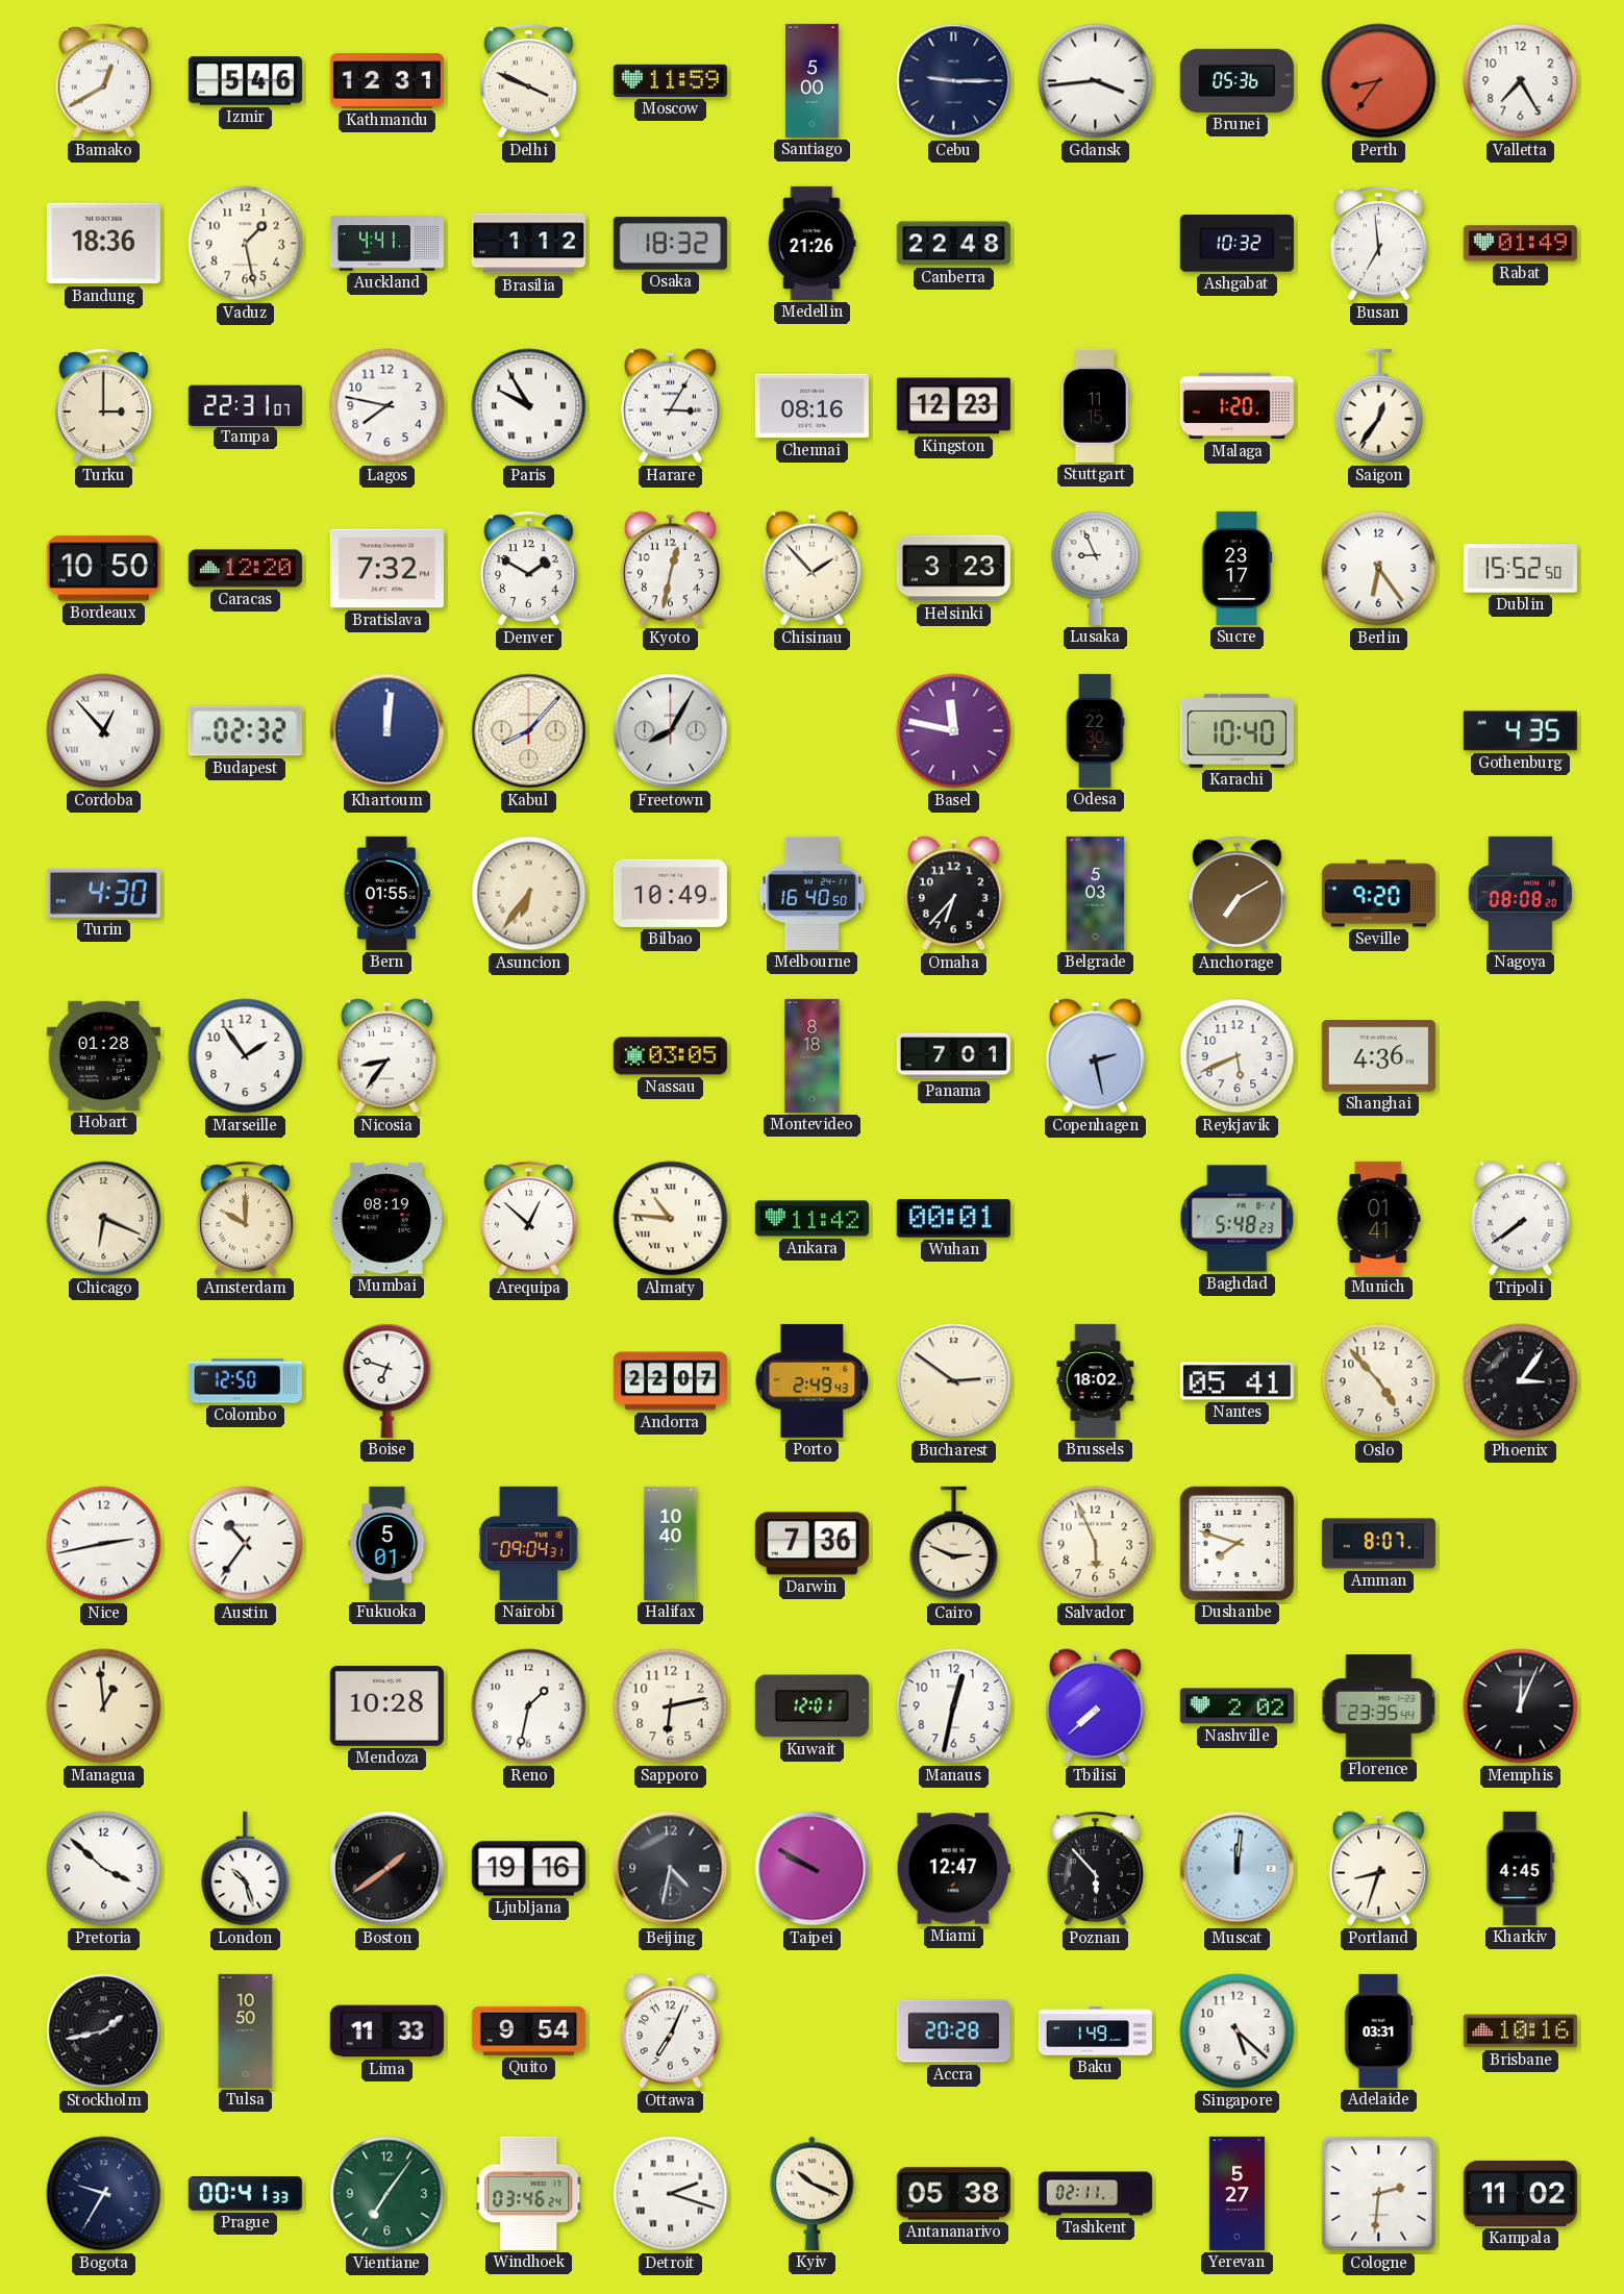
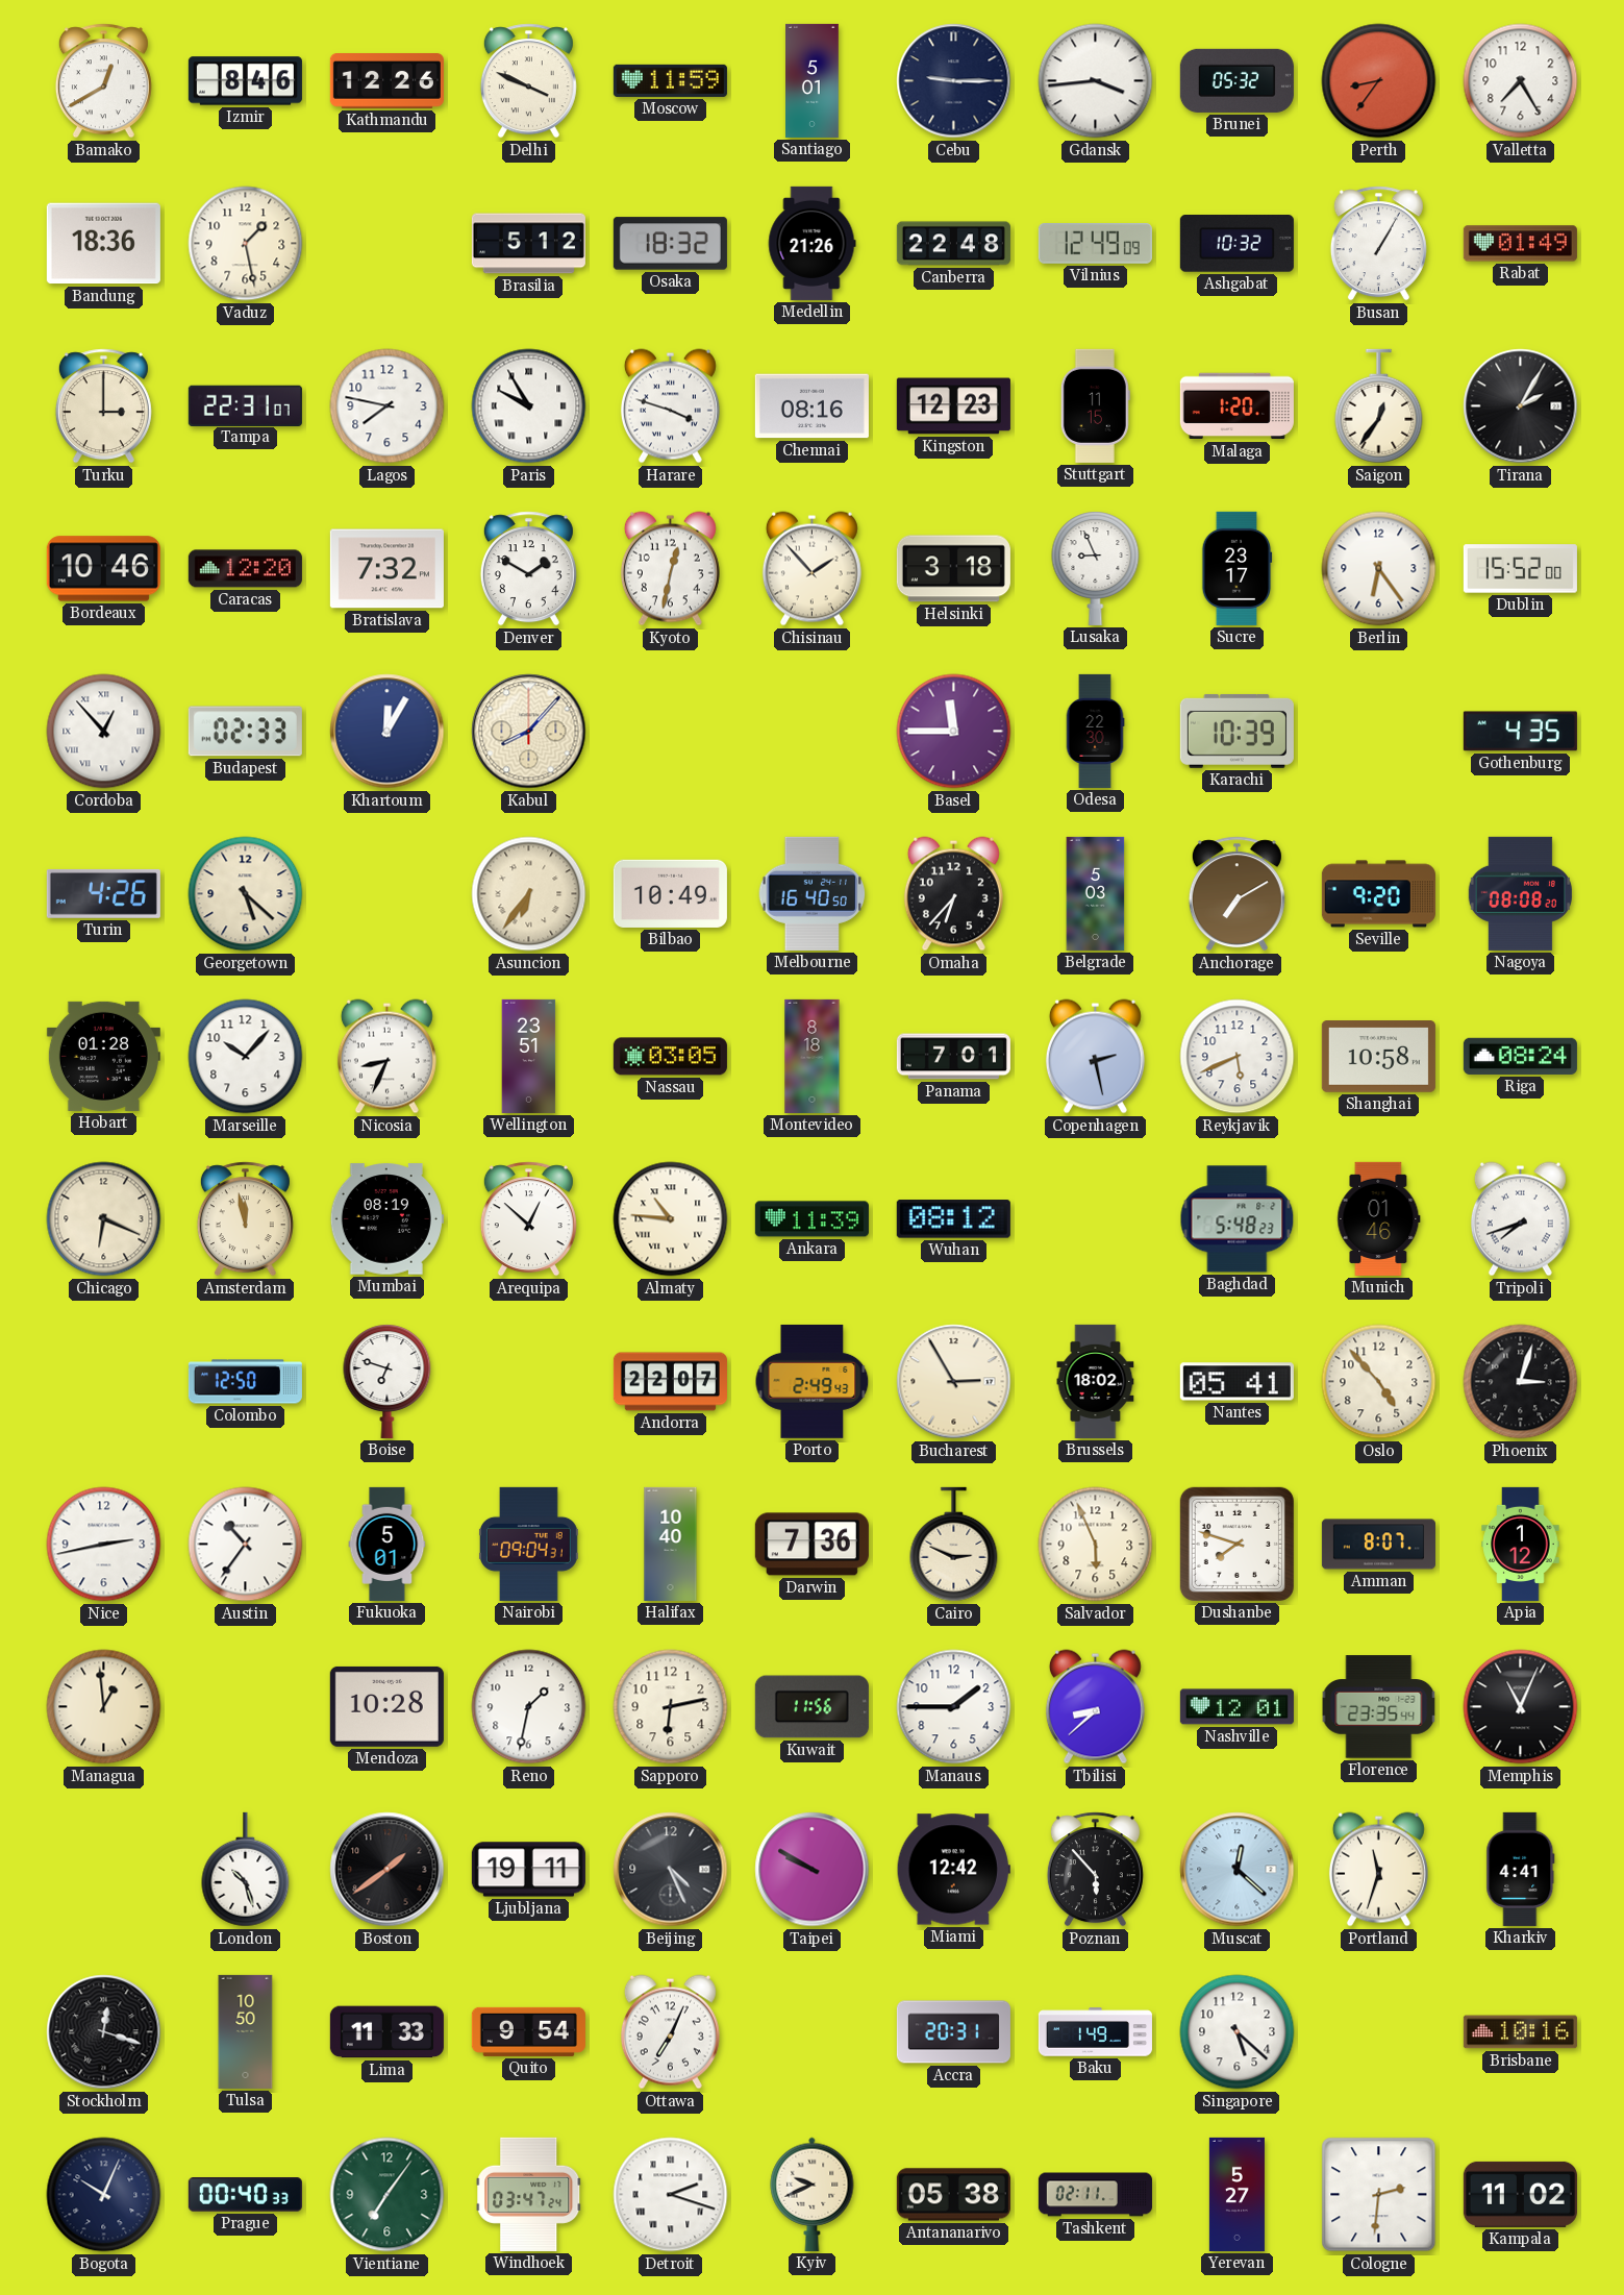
Izmir: 5:46 -> 8:46
Kathmandu: 12:31 -> 12:26
Santiago: 5:00 -> 5:01
Brunei: 05:36 -> 05:32
Auckland: 4:41 -> none
Brasilia: 1:12 -> 5:12
Vilnius: none -> 12:49
Busan: 6:59 -> 1:05
Harare: 3:05 -> 3:48
Tirana: none -> 2:05
Bordeaux: 10:50 -> 10:46
Helsinki: 3:23 -> 3:18
Dublin: 15:52:50 -> 15:52:00
Budapest: 02:32 -> 02:33
Khartoum: 12:01 -> 12:05
Freetown: 8:05 -> none
Basel: 11:47 -> 11:45
Karachi: 10:40 -> 10:39
Turin: 4:30 -> 4:26
Georgetown: none -> 5:22
Bern: 01:55 -> none
Marseille: 1:54 -> 10:07
Nicosia: 8:36 -> 8:34
Wellington: none -> 23:51
Shanghai: 4:36 -> 10:58
Riga: none -> 08:24
Amsterdam: 10:00 -> 11:58
Ankara: 11:42 -> 11:39
Wuhan: 00:01 -> 08:12
Munich: 01:41 -> 01:46
Tripoli: 7:39 -> 7:42
Bucharest: 2:51 -> 2:55
Phoenix: 3:06 -> 3:03
Apia: none -> 1:12
Kuwait: 12:01 -> 11:56
Manaus: 12:32 -> 1:45
Tbilisi: 7:38 -> 8:38
Nashville: 2:02 -> 12:01
Memphis: 12:04 -> 11:04
Pretoria: 3:52 -> none
Ljubljana: 19:16 -> 19:11
Beijing: 4:32 -> 4:26
Miami: 12:47 -> 12:42
Muscat: 12:01 -> 12:22
Portland: 8:33 -> 11:33
Kharkiv: 4:45 -> 4:41
Stockholm: 1:43 -> 12:18
Accra: 20:28 -> 20:31
Adelaide: 03:31 -> none
Bogota: 9:35 -> 10:04
Prague: 00:41 -> 00:40
Windhoek: 03:46 -> 03:47
Kyiv: 10:19 -> 9:41
